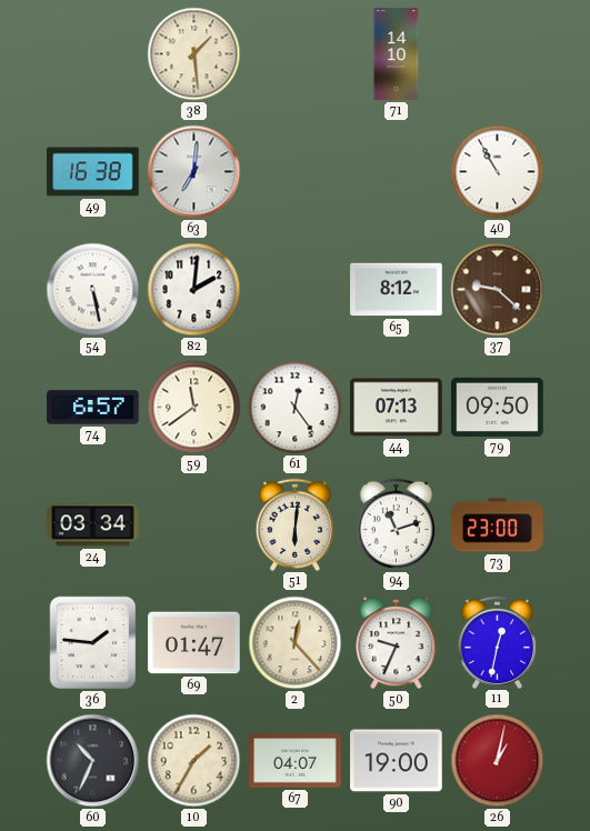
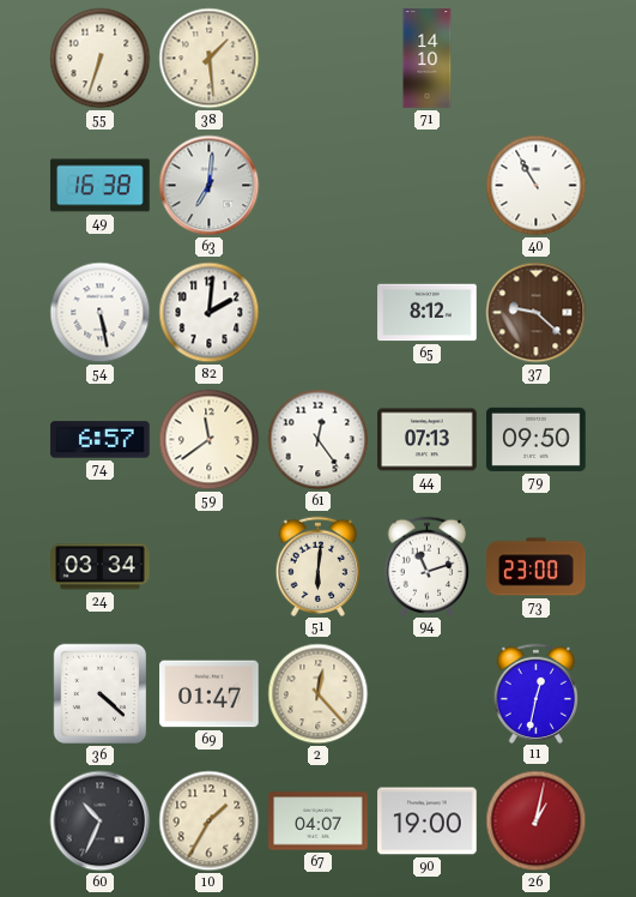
55: none -> 6:33
36: 1:46 -> 4:22
50: 9:34 -> none
